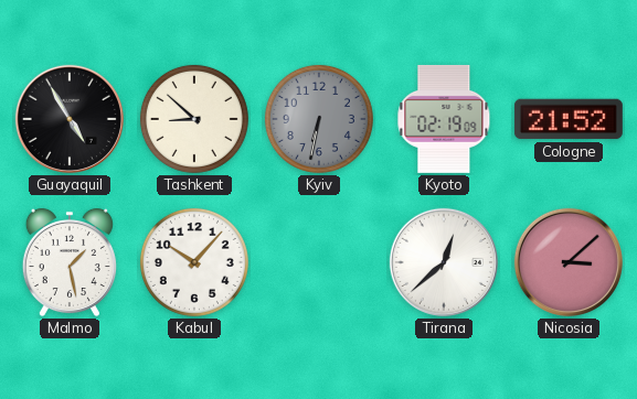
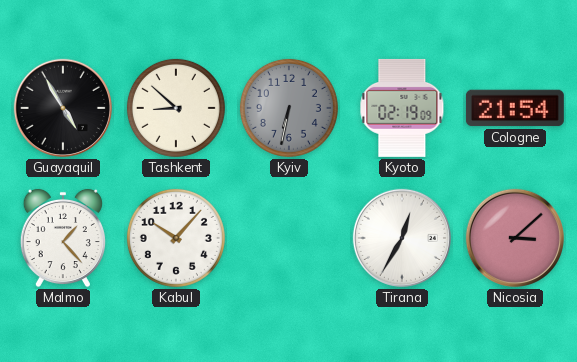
Cologne: 21:52 -> 21:54
Malmo: 1:28 -> 1:23
Tirana: 12:38 -> 12:35
